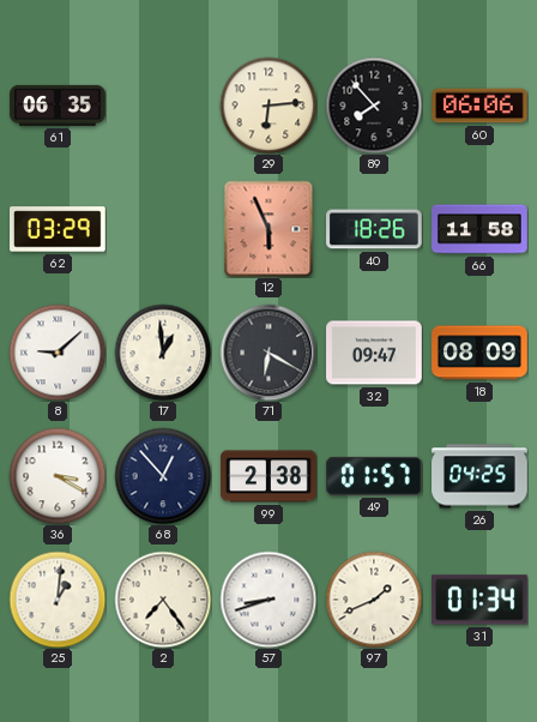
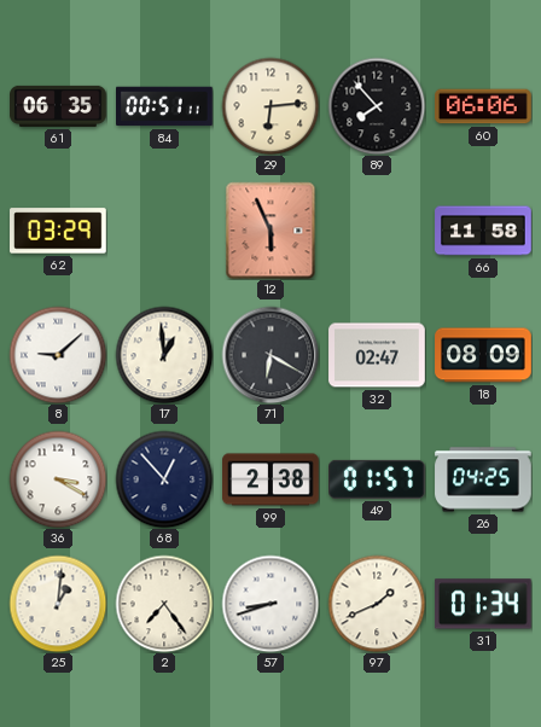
84: none -> 00:51
40: 18:26 -> none
32: 09:47 -> 02:47
